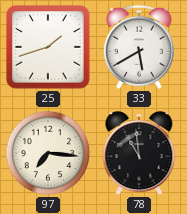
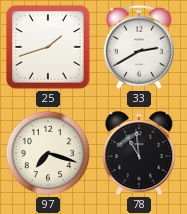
33: 5:40 -> 2:40
97: 7:16 -> 7:18
